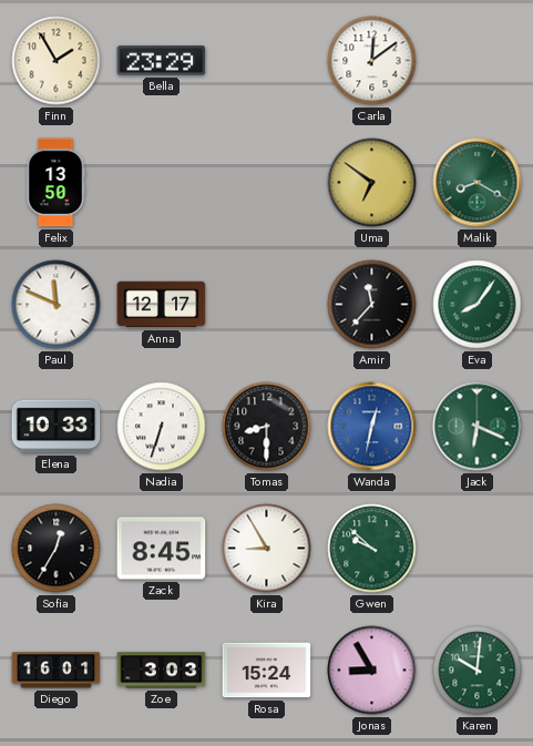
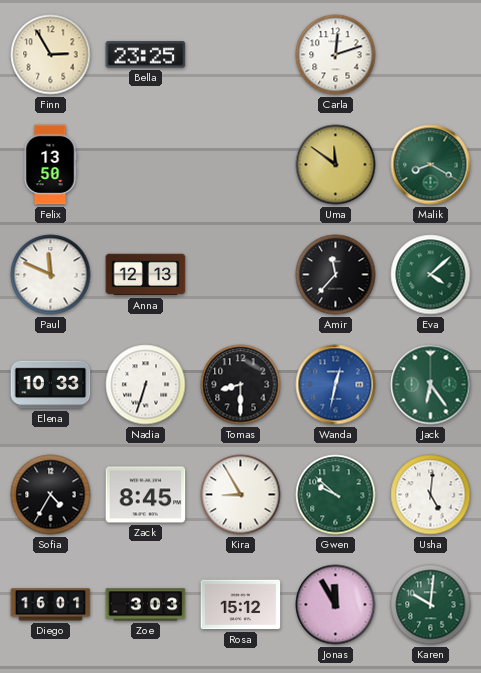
Finn: 1:55 -> 2:55
Bella: 23:29 -> 23:25
Carla: 12:09 -> 12:12
Uma: 6:51 -> 11:51
Anna: 12:17 -> 12:13
Eva: 8:06 -> 4:08
Jack: 6:19 -> 6:24
Sofia: 12:35 -> 4:35
Usha: none -> 5:01
Rosa: 15:24 -> 15:12
Jonas: 8:55 -> 11:55
